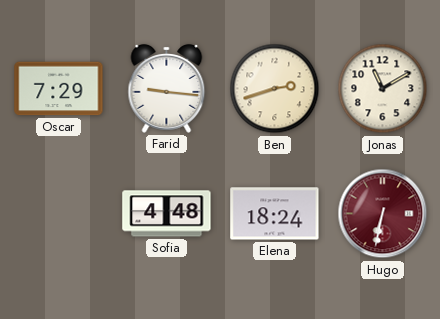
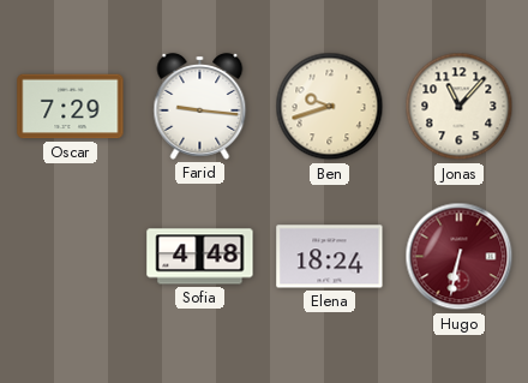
Ben: 2:42 -> 9:42
Jonas: 11:10 -> 11:07
